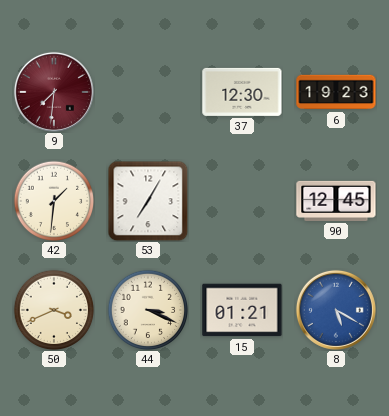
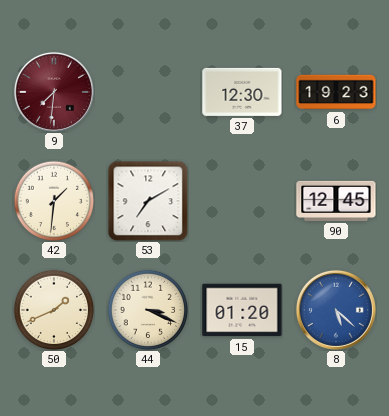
53: 7:05 -> 7:10
50: 3:41 -> 1:41
15: 01:21 -> 01:20
8: 5:20 -> 5:22
